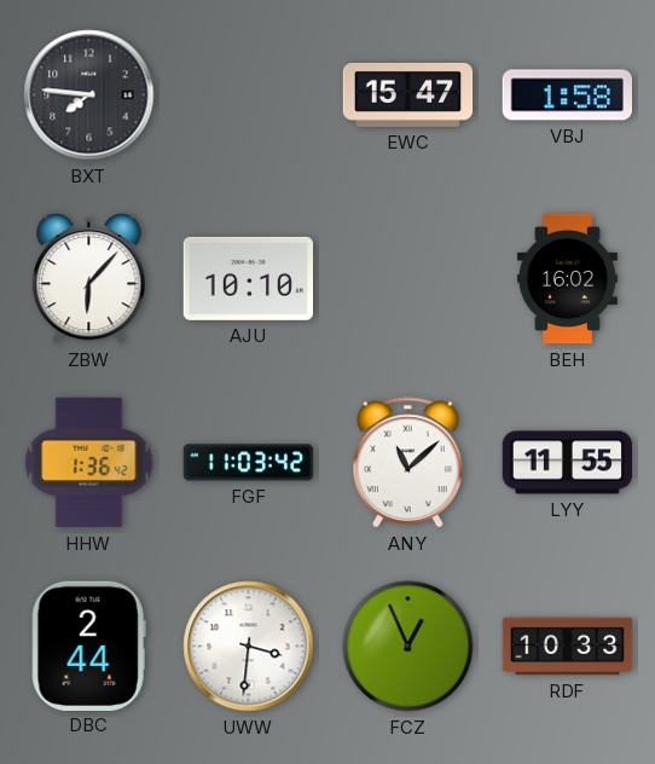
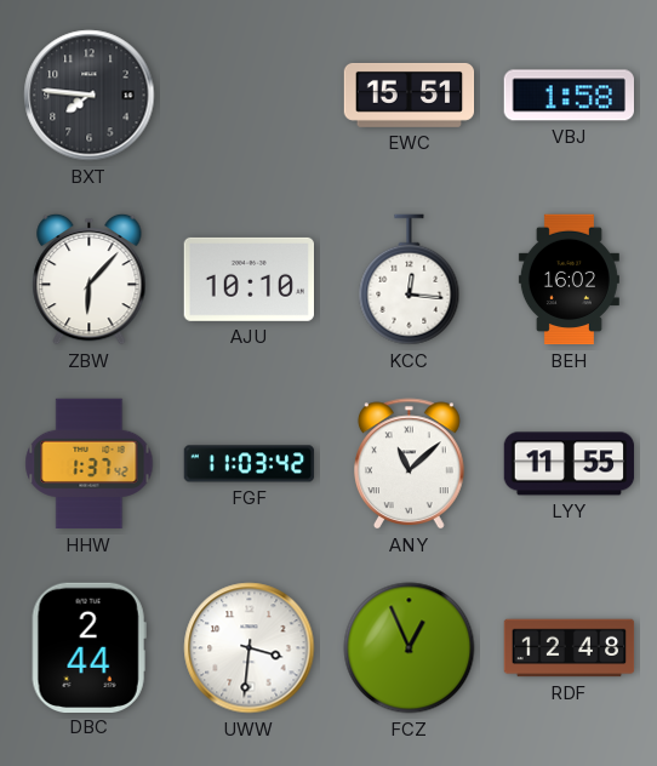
EWC: 15:47 -> 15:51
KCC: none -> 12:16
HHW: 1:36 -> 1:37
RDF: 10:33 -> 12:48
